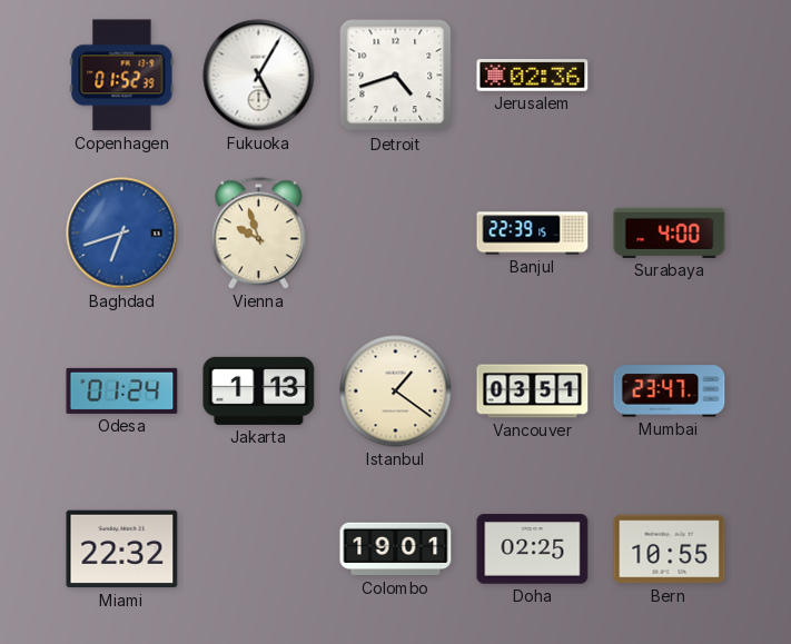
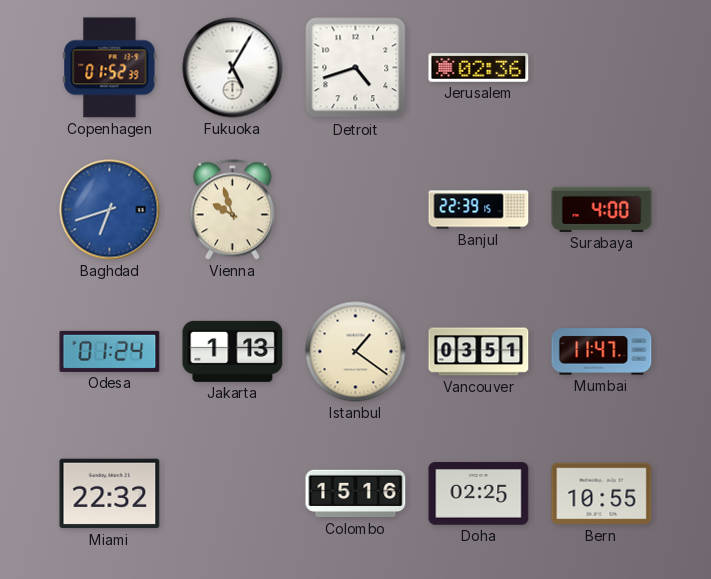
Mumbai: 23:47 -> 11:47
Colombo: 19:01 -> 15:16
